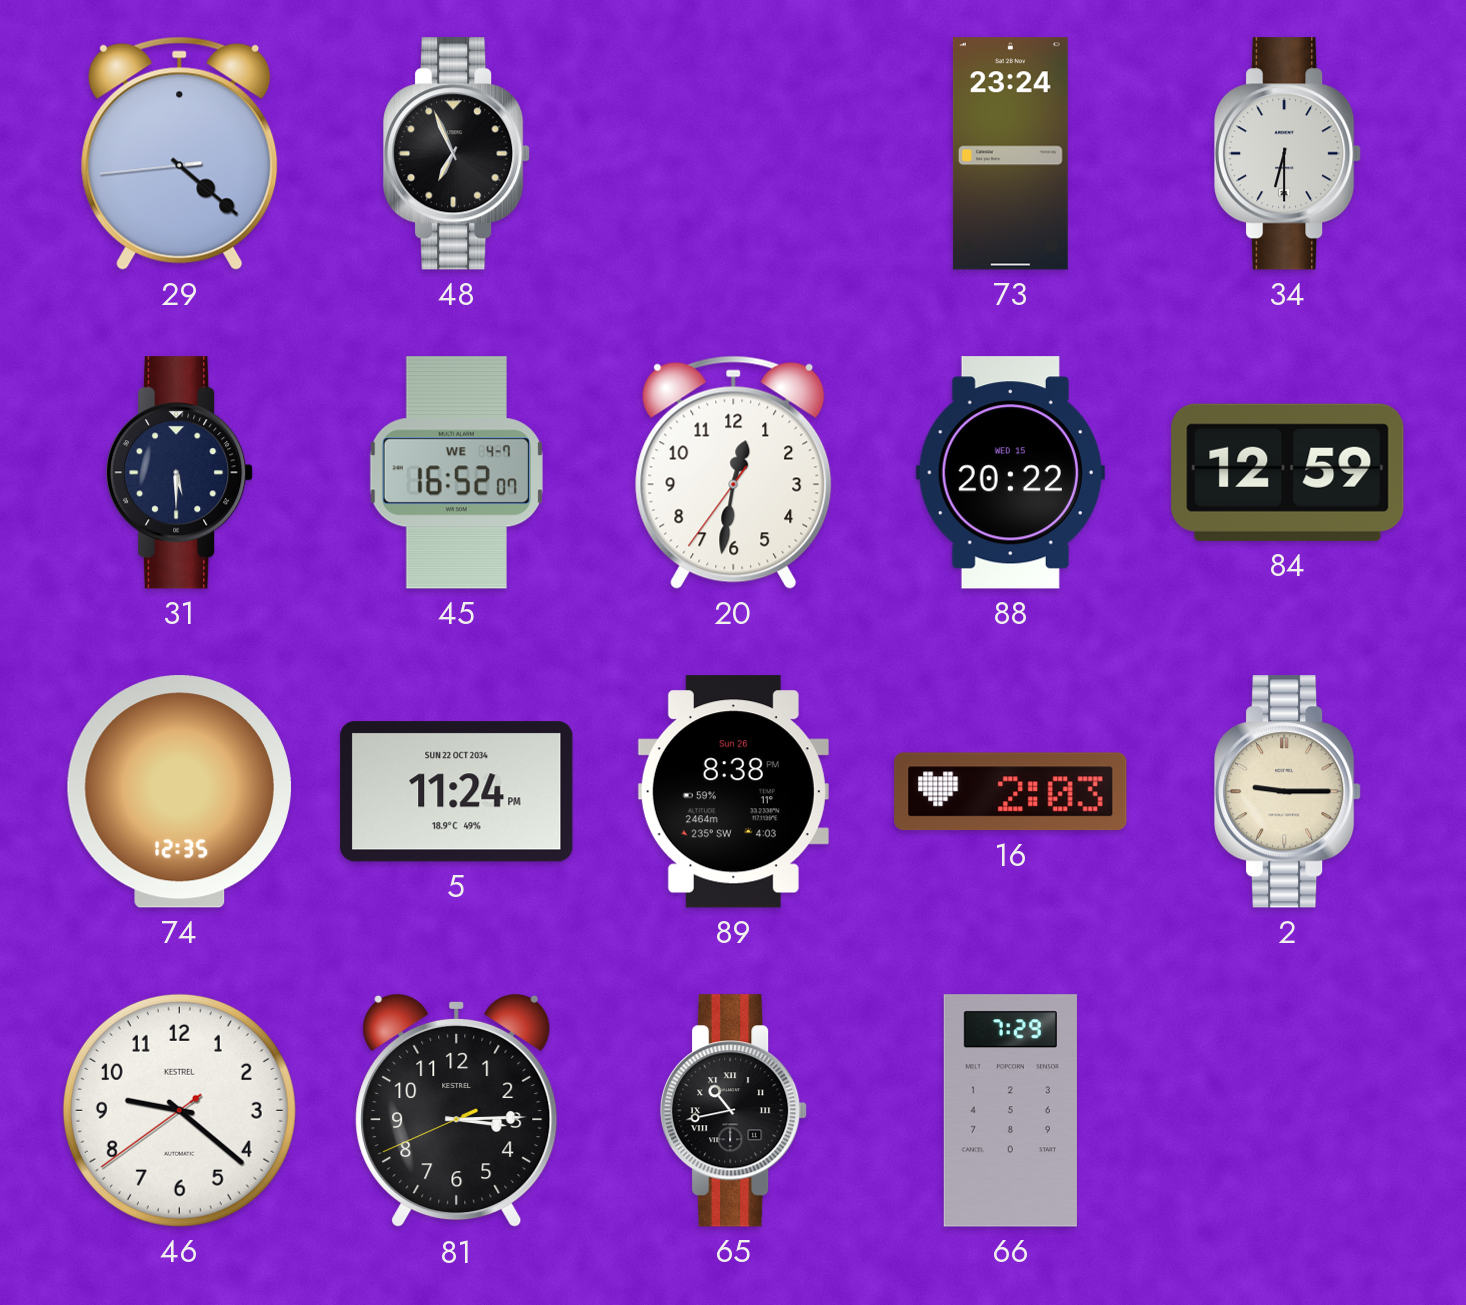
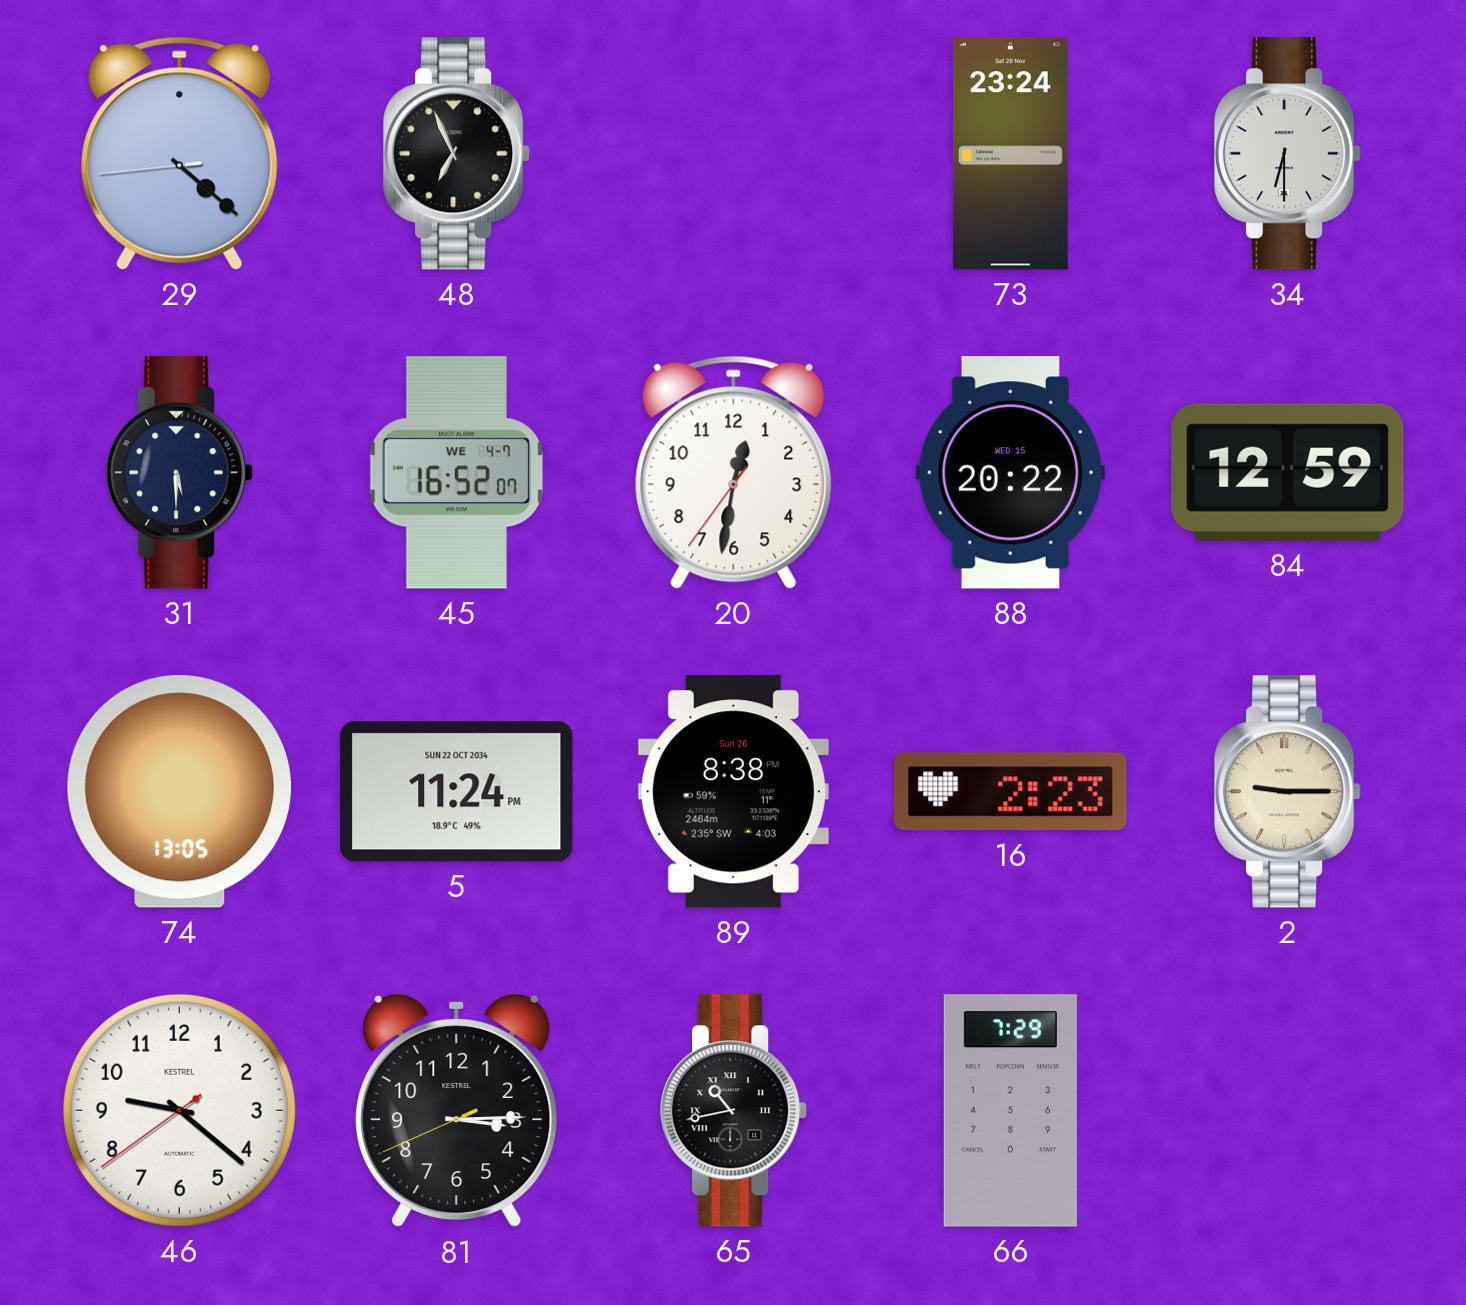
74: 12:35 -> 13:05
16: 2:03 -> 2:23
